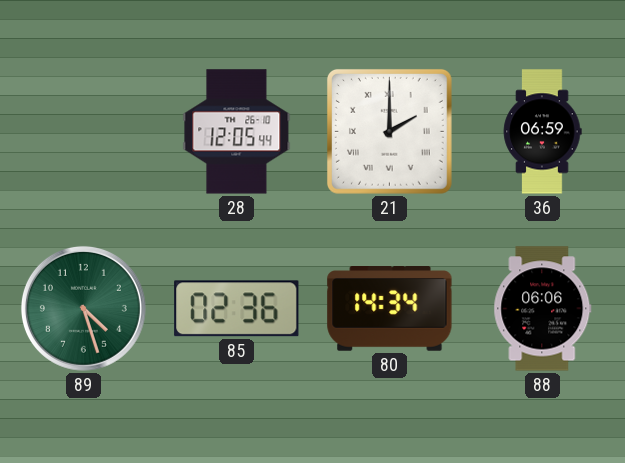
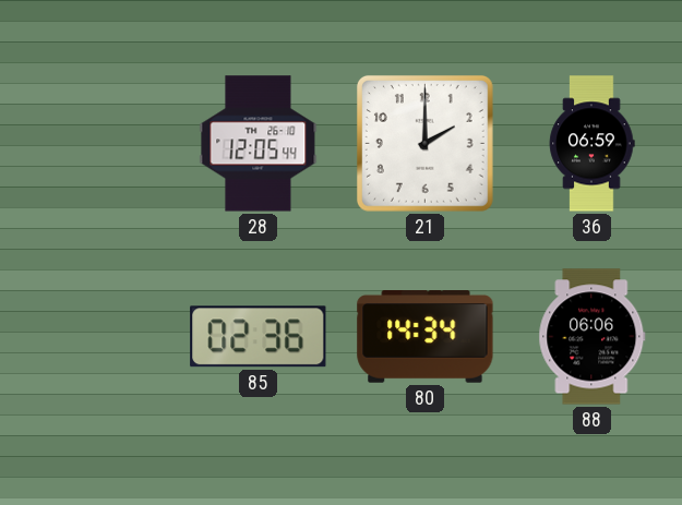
21 numerals: Roman -> Arabic
89: 4:27 -> none
